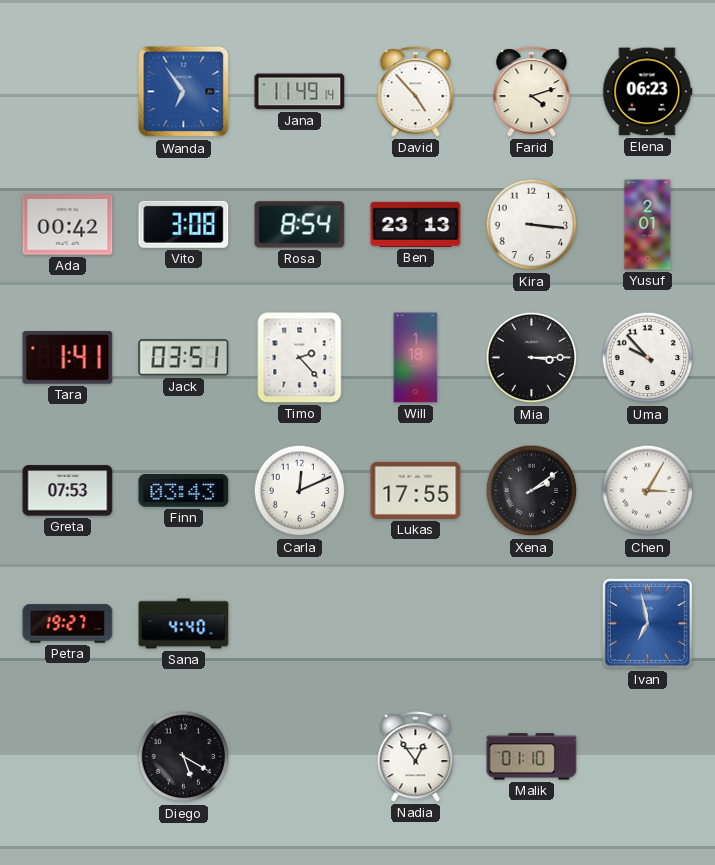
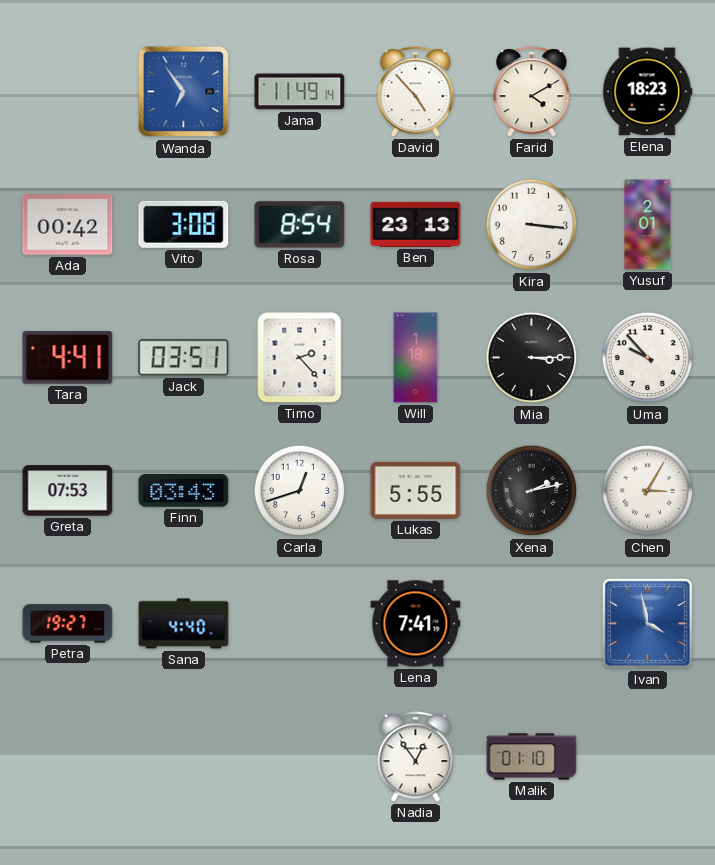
Farid: 4:12 -> 4:10
Elena: 06:23 -> 18:23
Tara: 1:41 -> 4:41
Carla: 12:11 -> 12:42
Lukas: 17:55 -> 5:55
Xena: 2:09 -> 2:13
Lena: none -> 7:41
Ivan: 6:58 -> 3:58
Diego: 5:20 -> none
